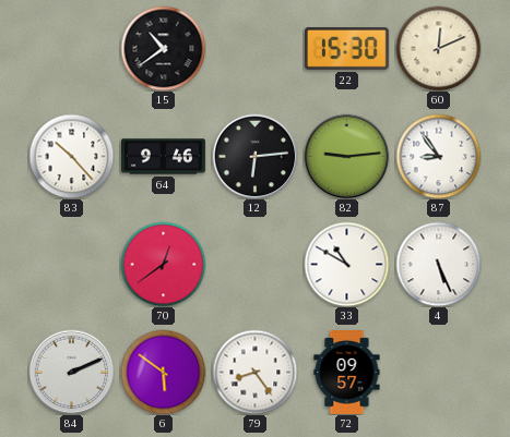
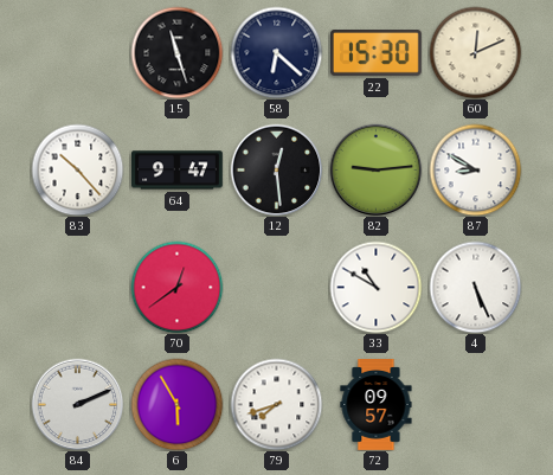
15: 10:39 -> 11:27
58: none -> 6:22
64: 9:46 -> 9:47
12: 6:14 -> 12:29
87: 8:54 -> 8:50
6: 5:51 -> 5:55
79: 8:24 -> 7:42
